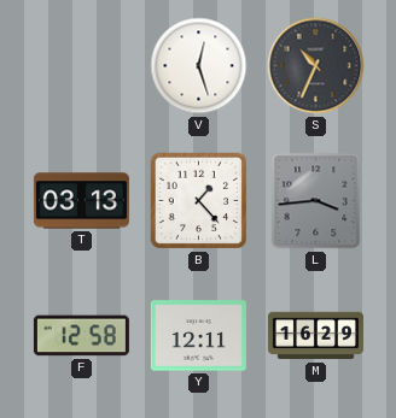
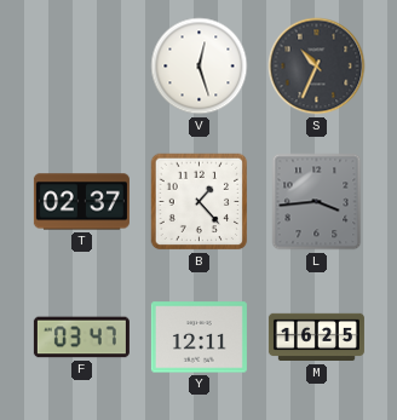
T: 03:13 -> 02:37
F: 12:58 -> 03:47
M: 16:29 -> 16:25
